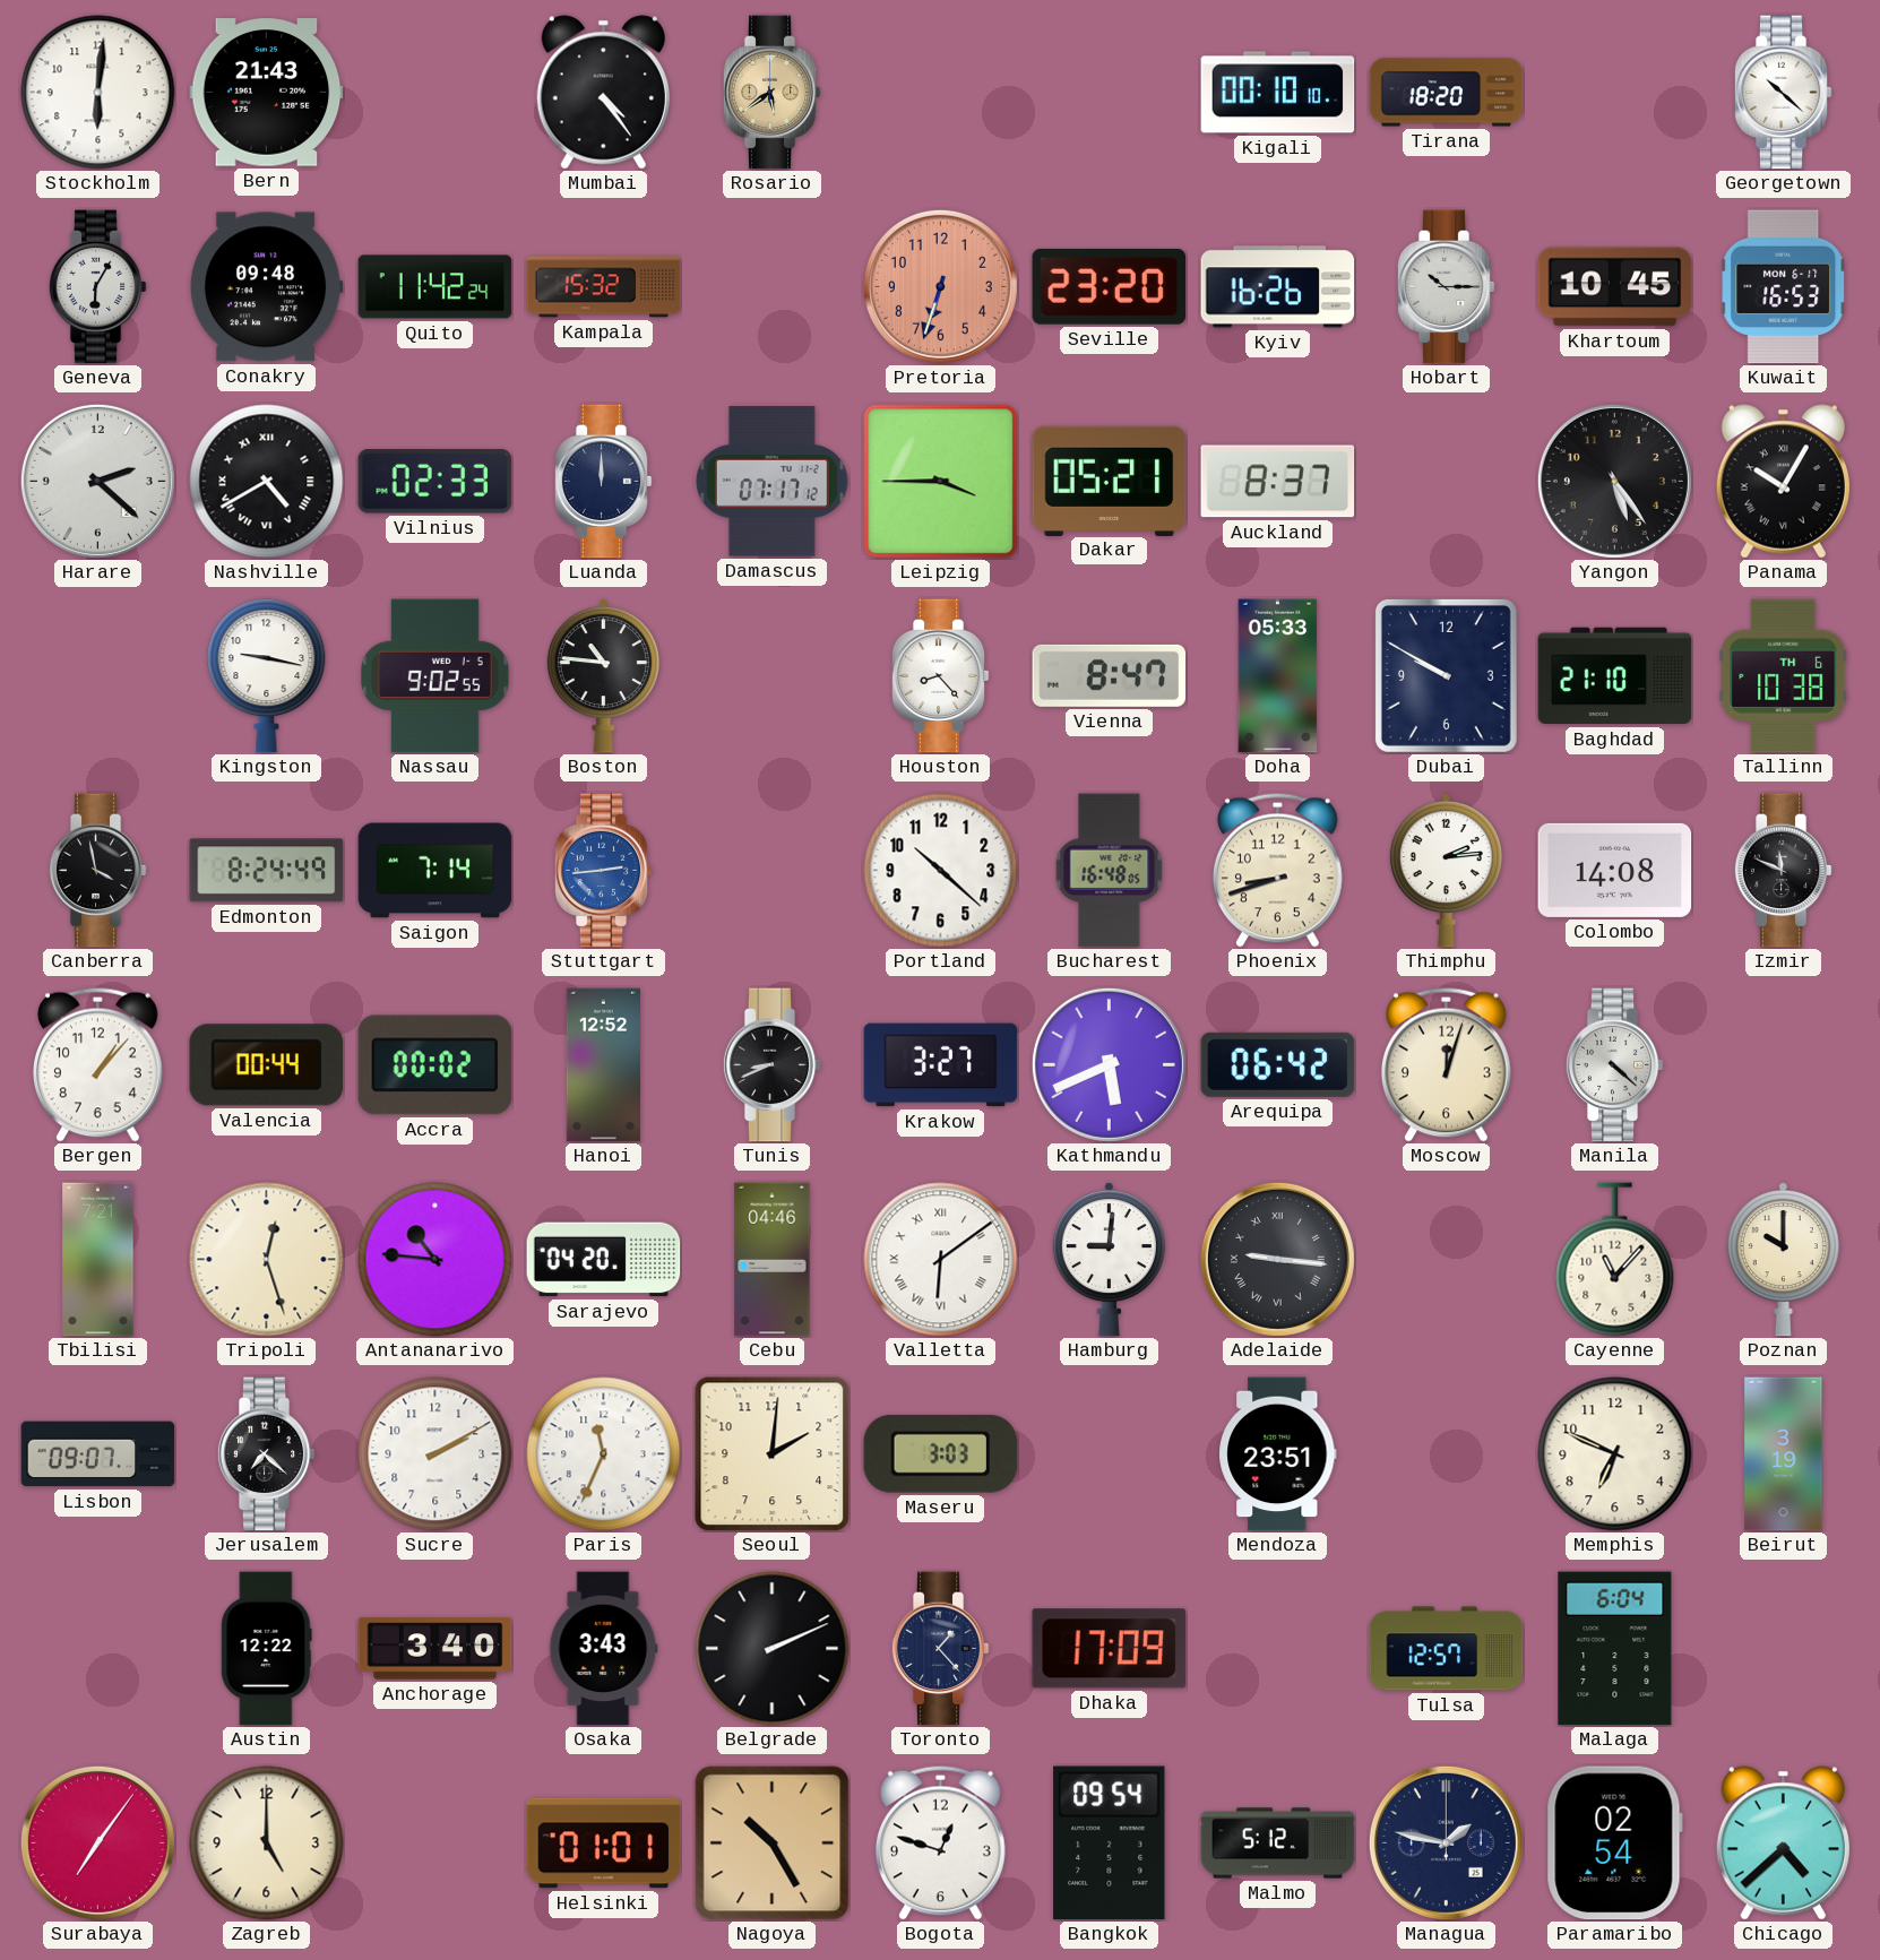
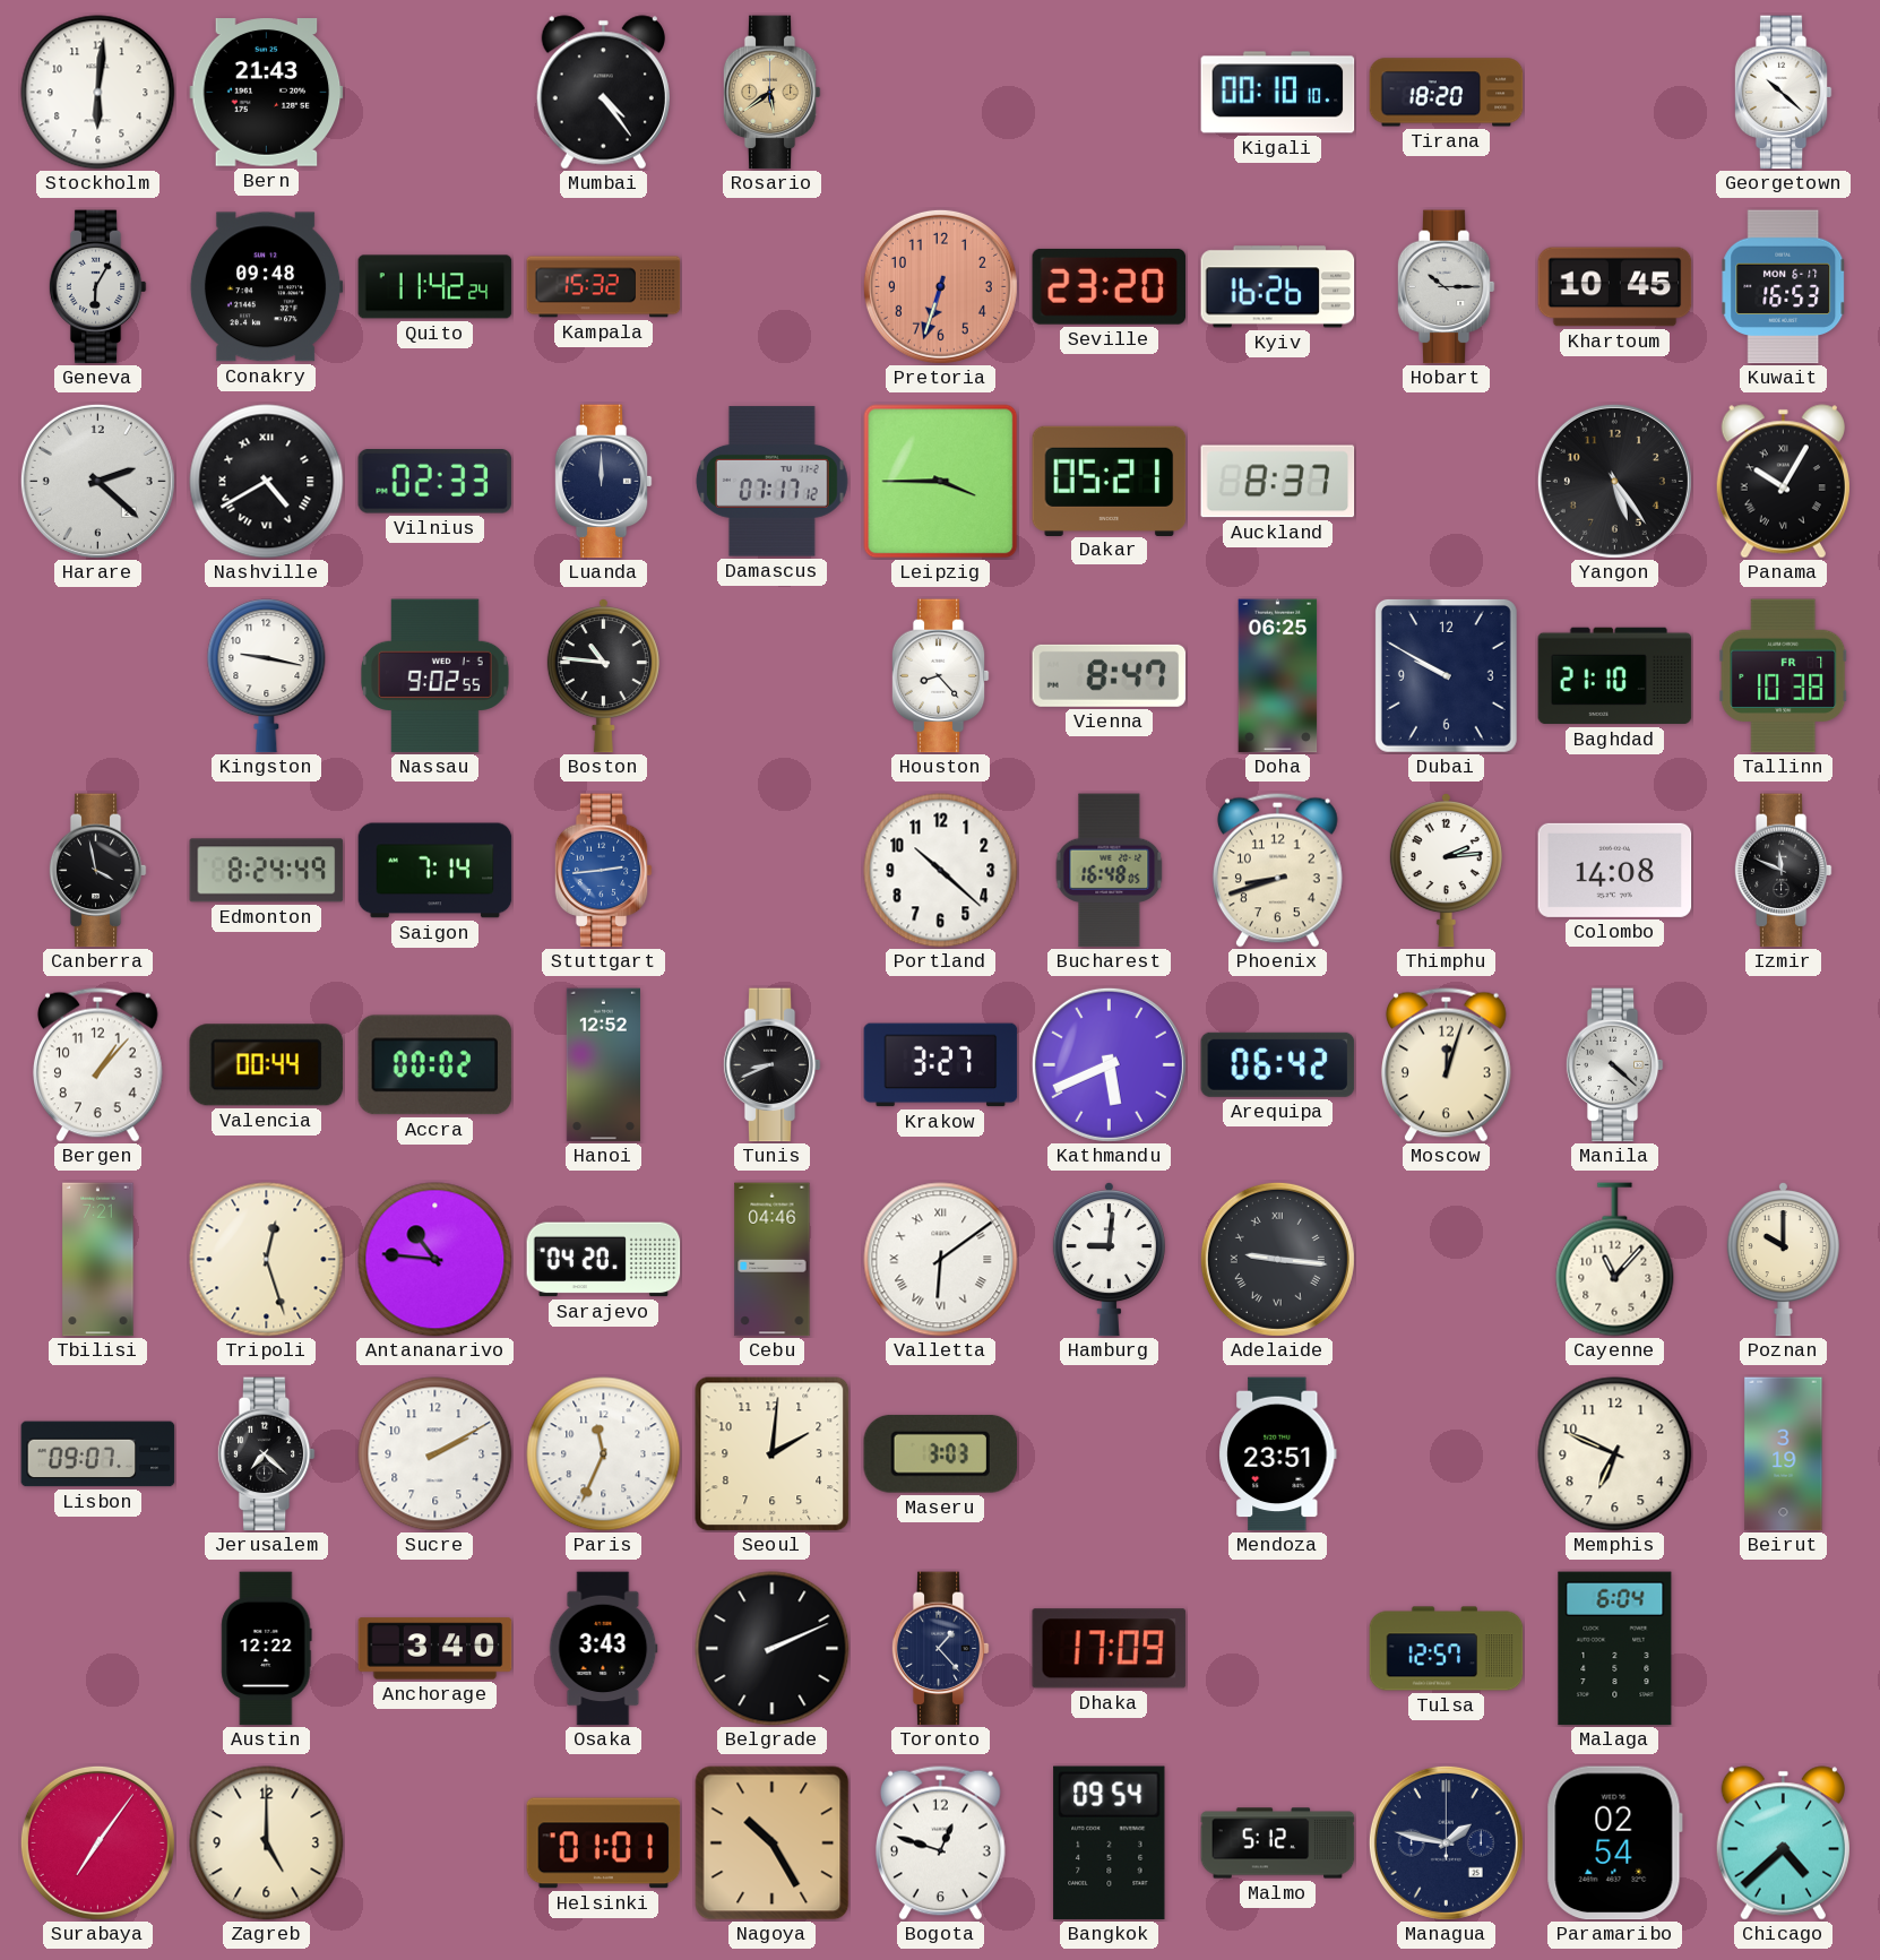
Doha: 05:33 -> 06:25
Tallinn date: TH 6 -> FR 7
